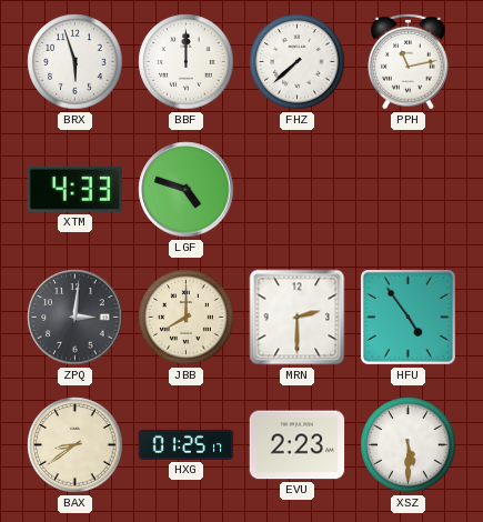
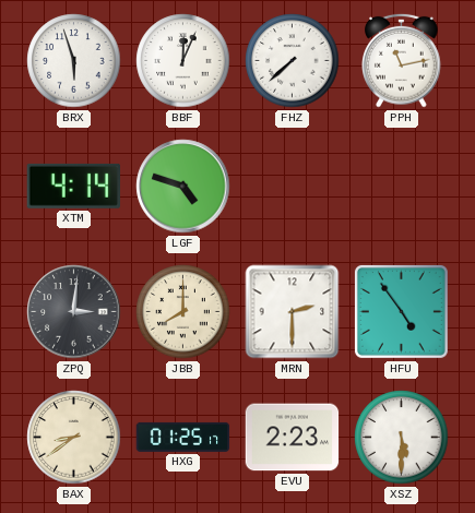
BBF: 12:00 -> 12:04
XTM: 4:33 -> 4:14
